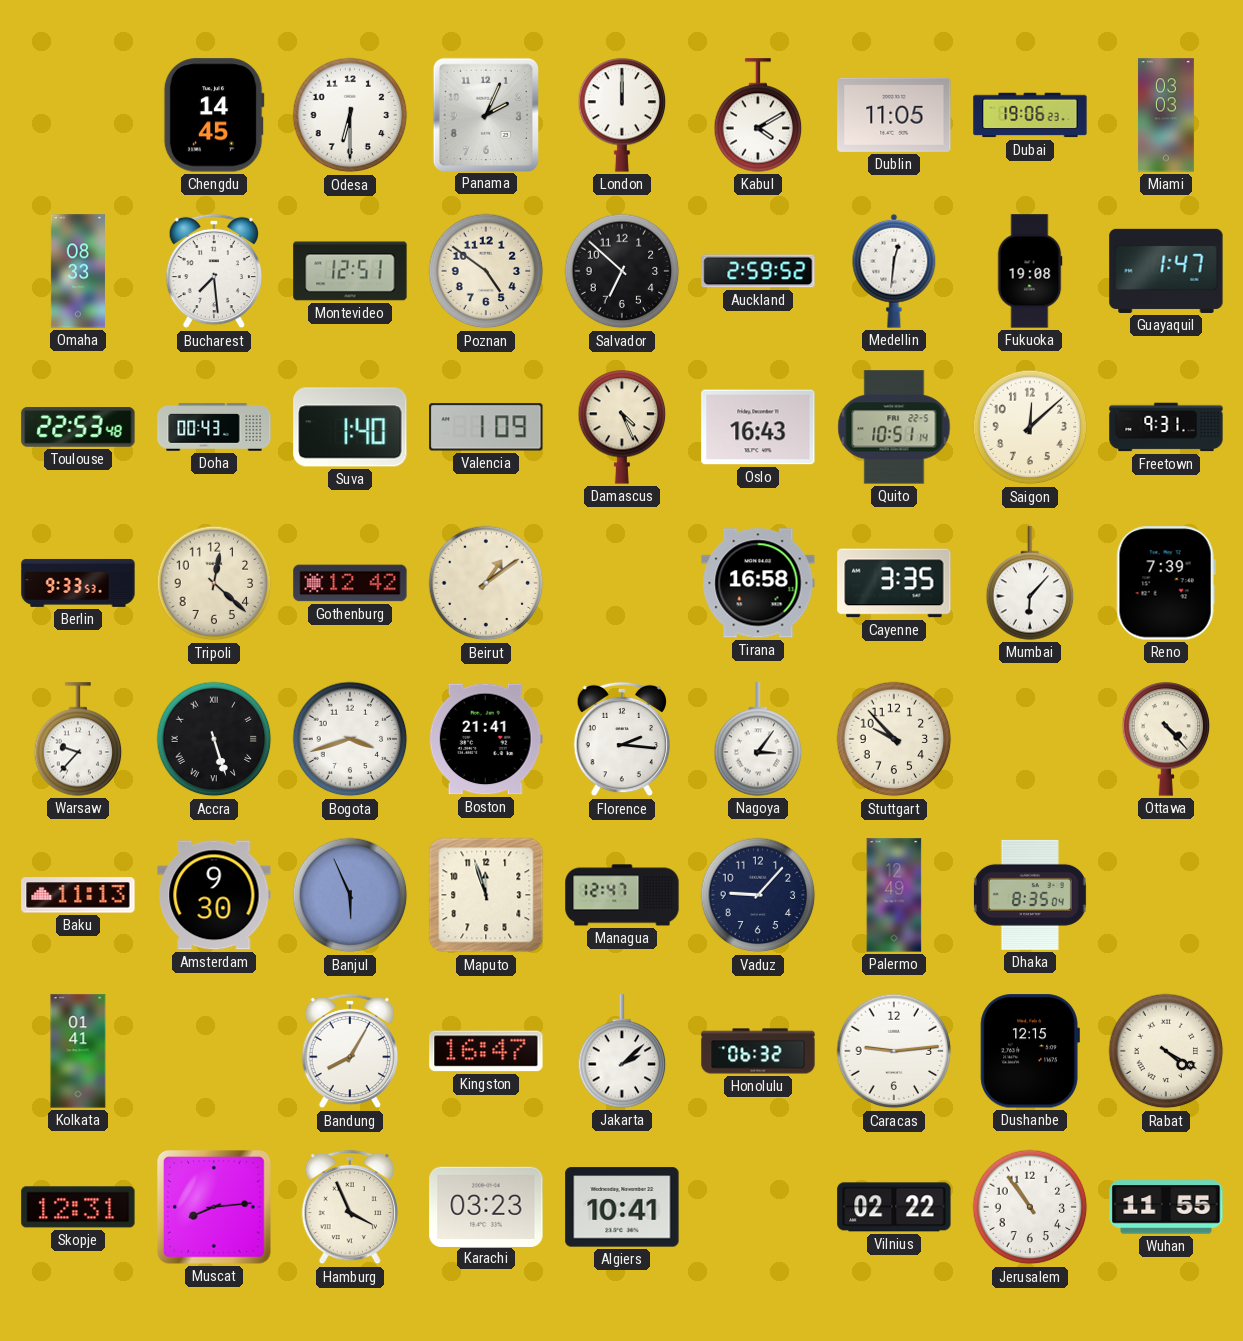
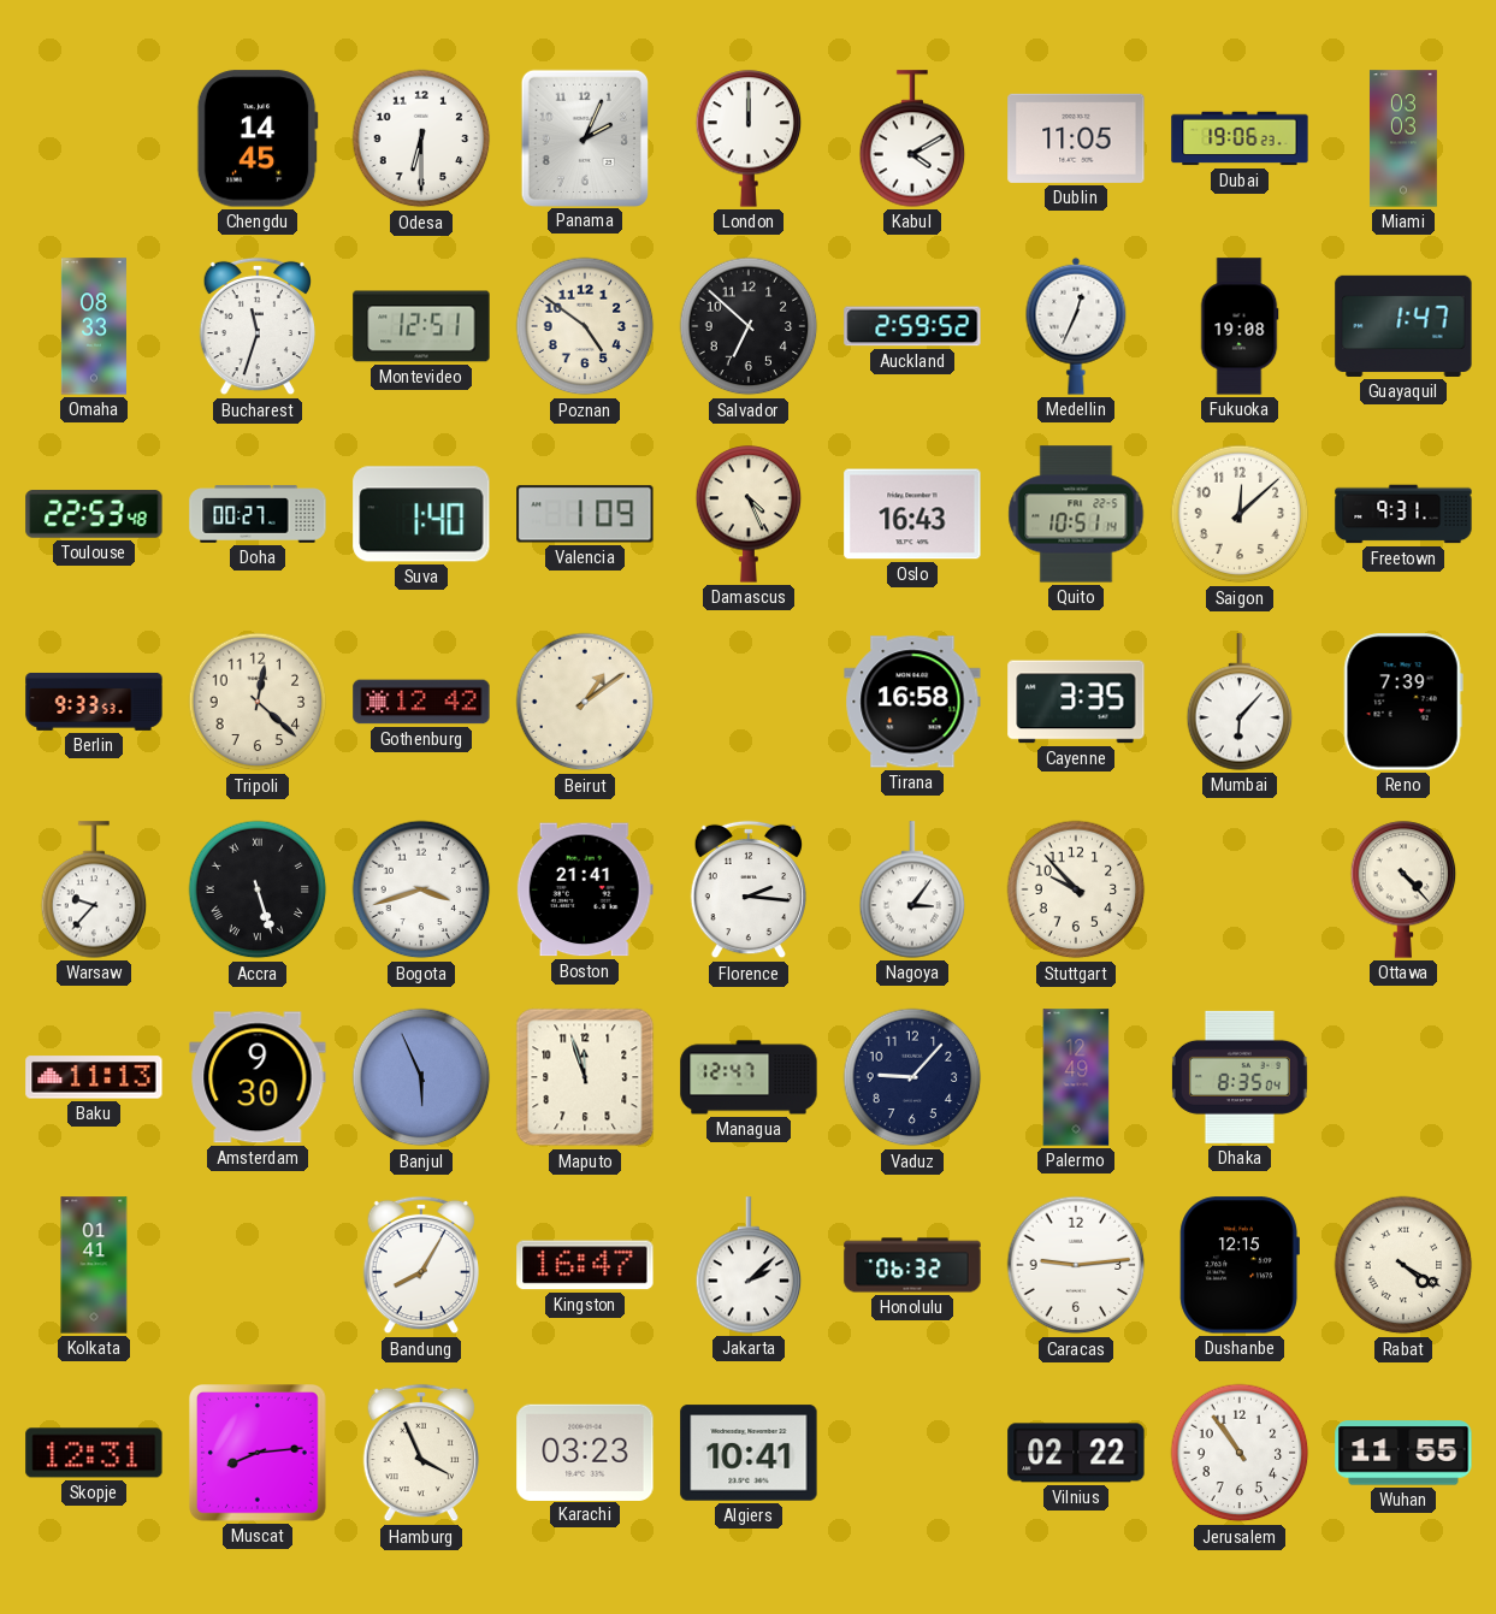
Bucharest: 7:29 -> 11:33
Medellin: 12:31 -> 12:34
Doha: 00:43 -> 00:27
